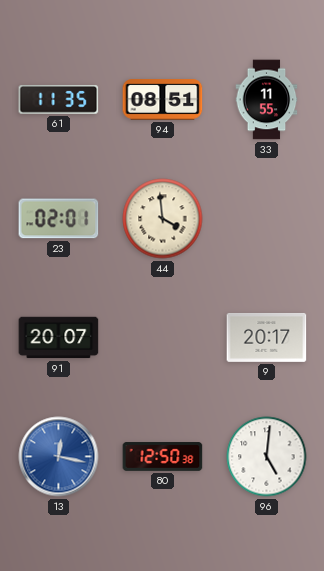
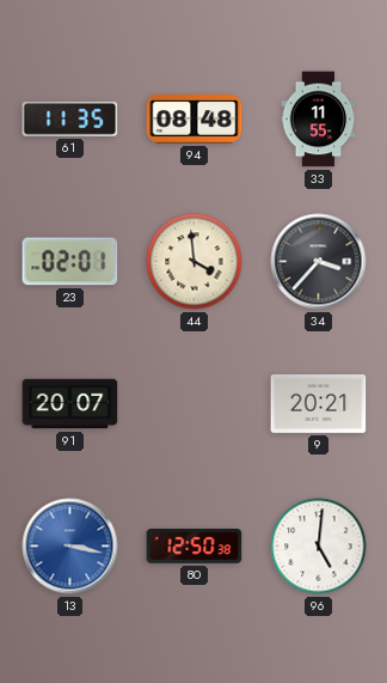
94: 08:51 -> 08:48
34: none -> 3:37
9: 20:17 -> 20:21
13: 12:17 -> 3:17
